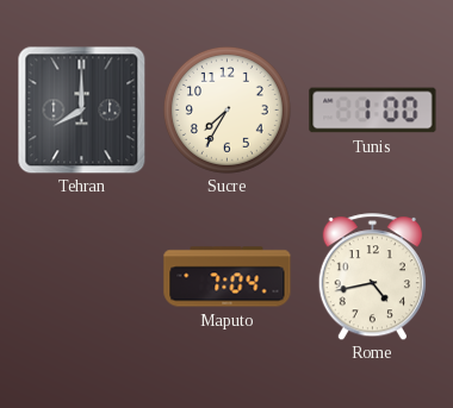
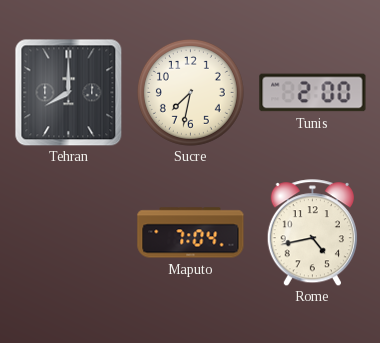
Sucre: 7:35 -> 7:32
Tunis: 1:00 -> 2:00
